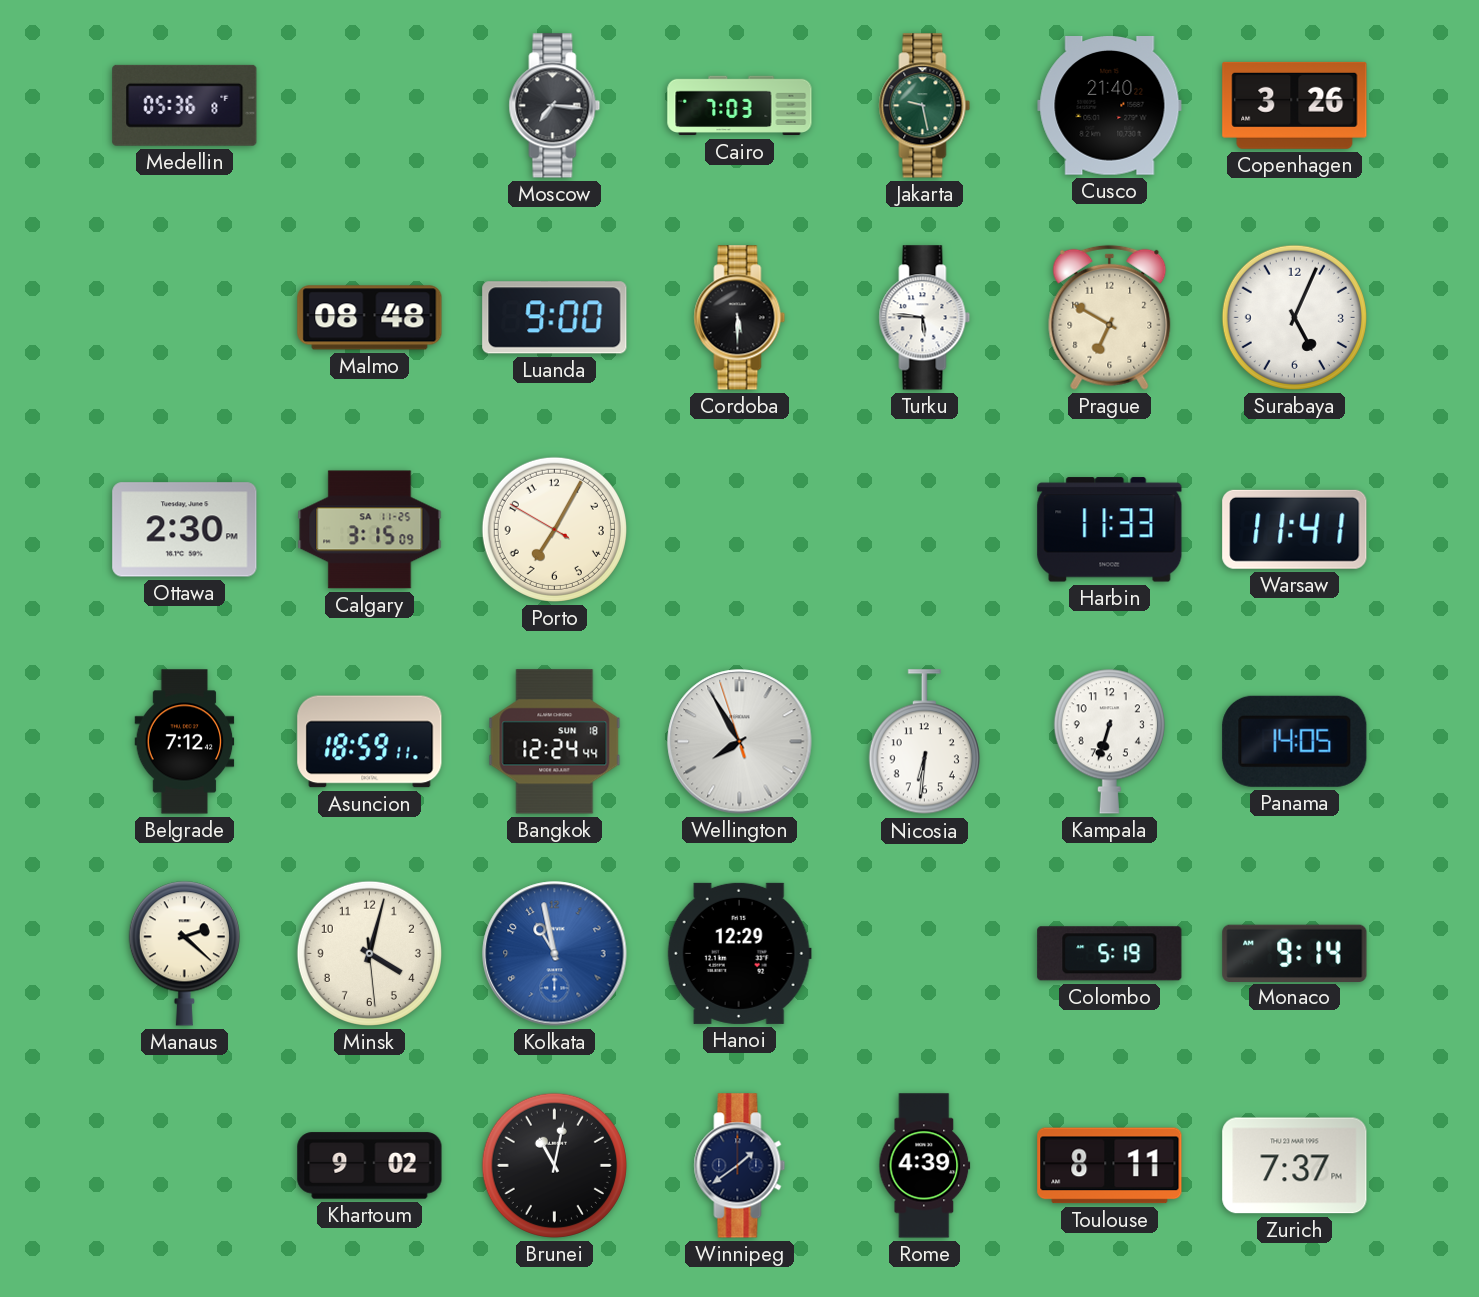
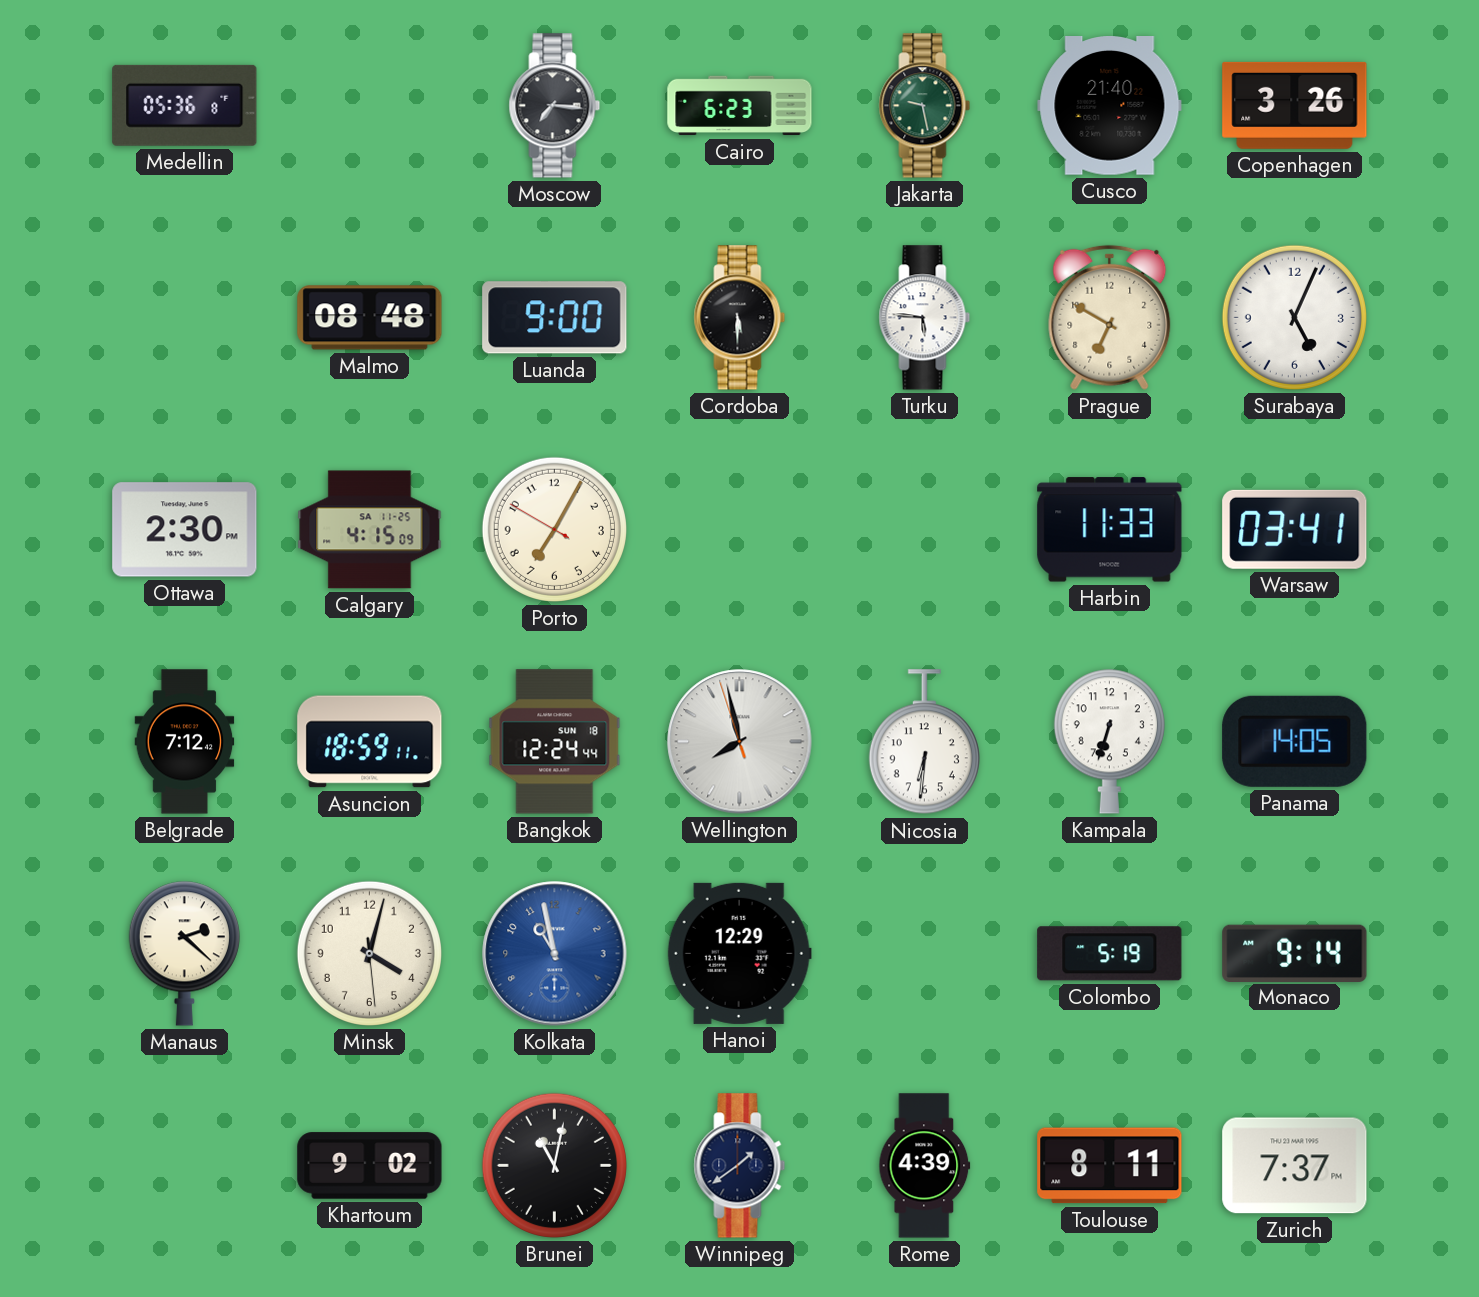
Cairo: 7:03 -> 6:23
Calgary: 3:15 -> 4:15
Warsaw: 11:41 -> 03:41
Wellington: 7:54 -> 7:57
